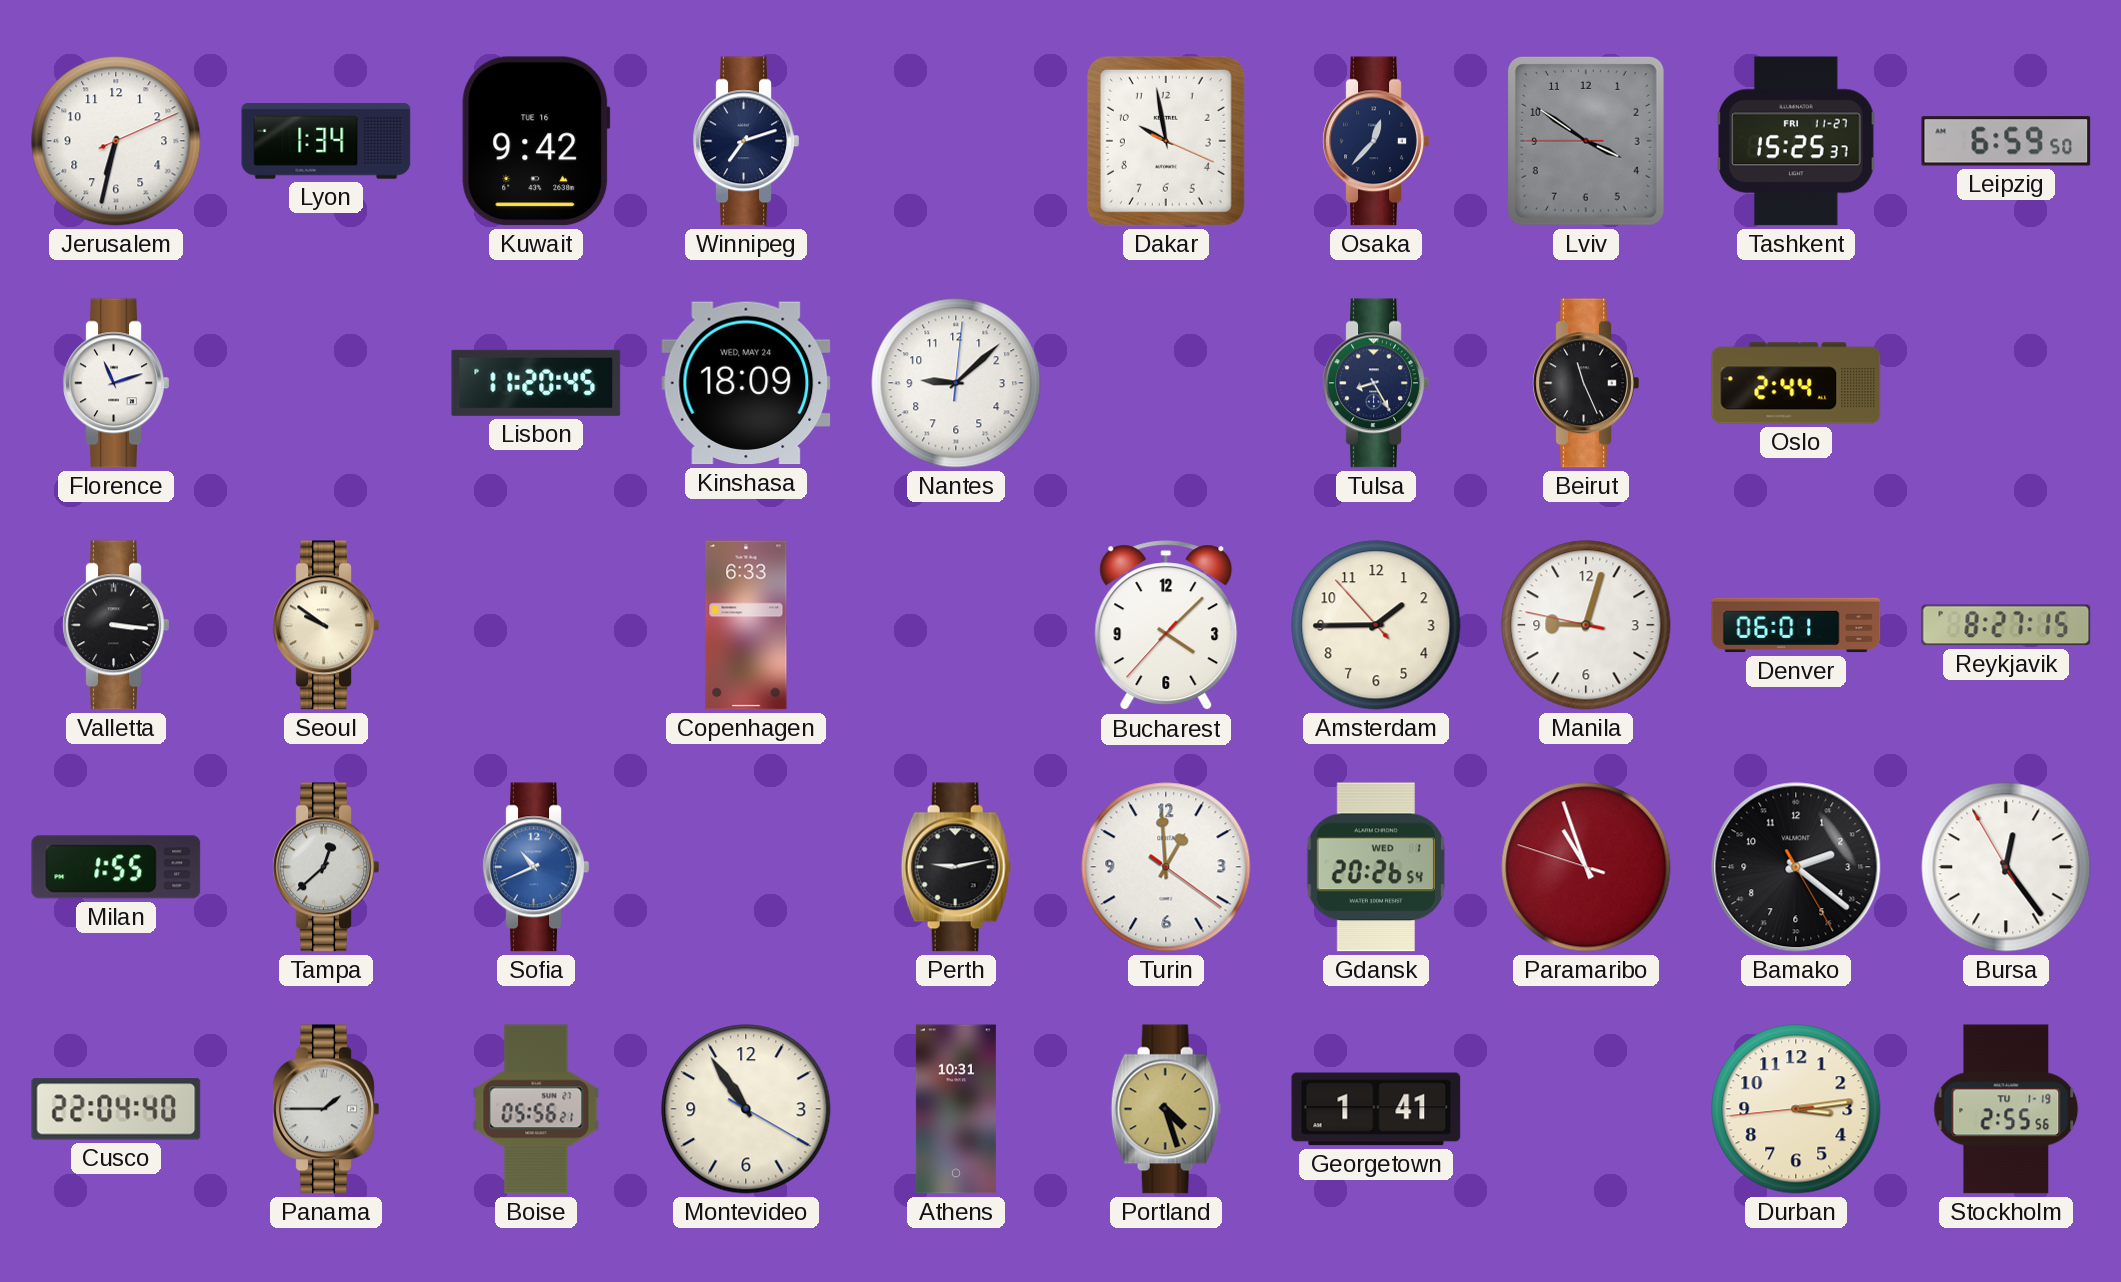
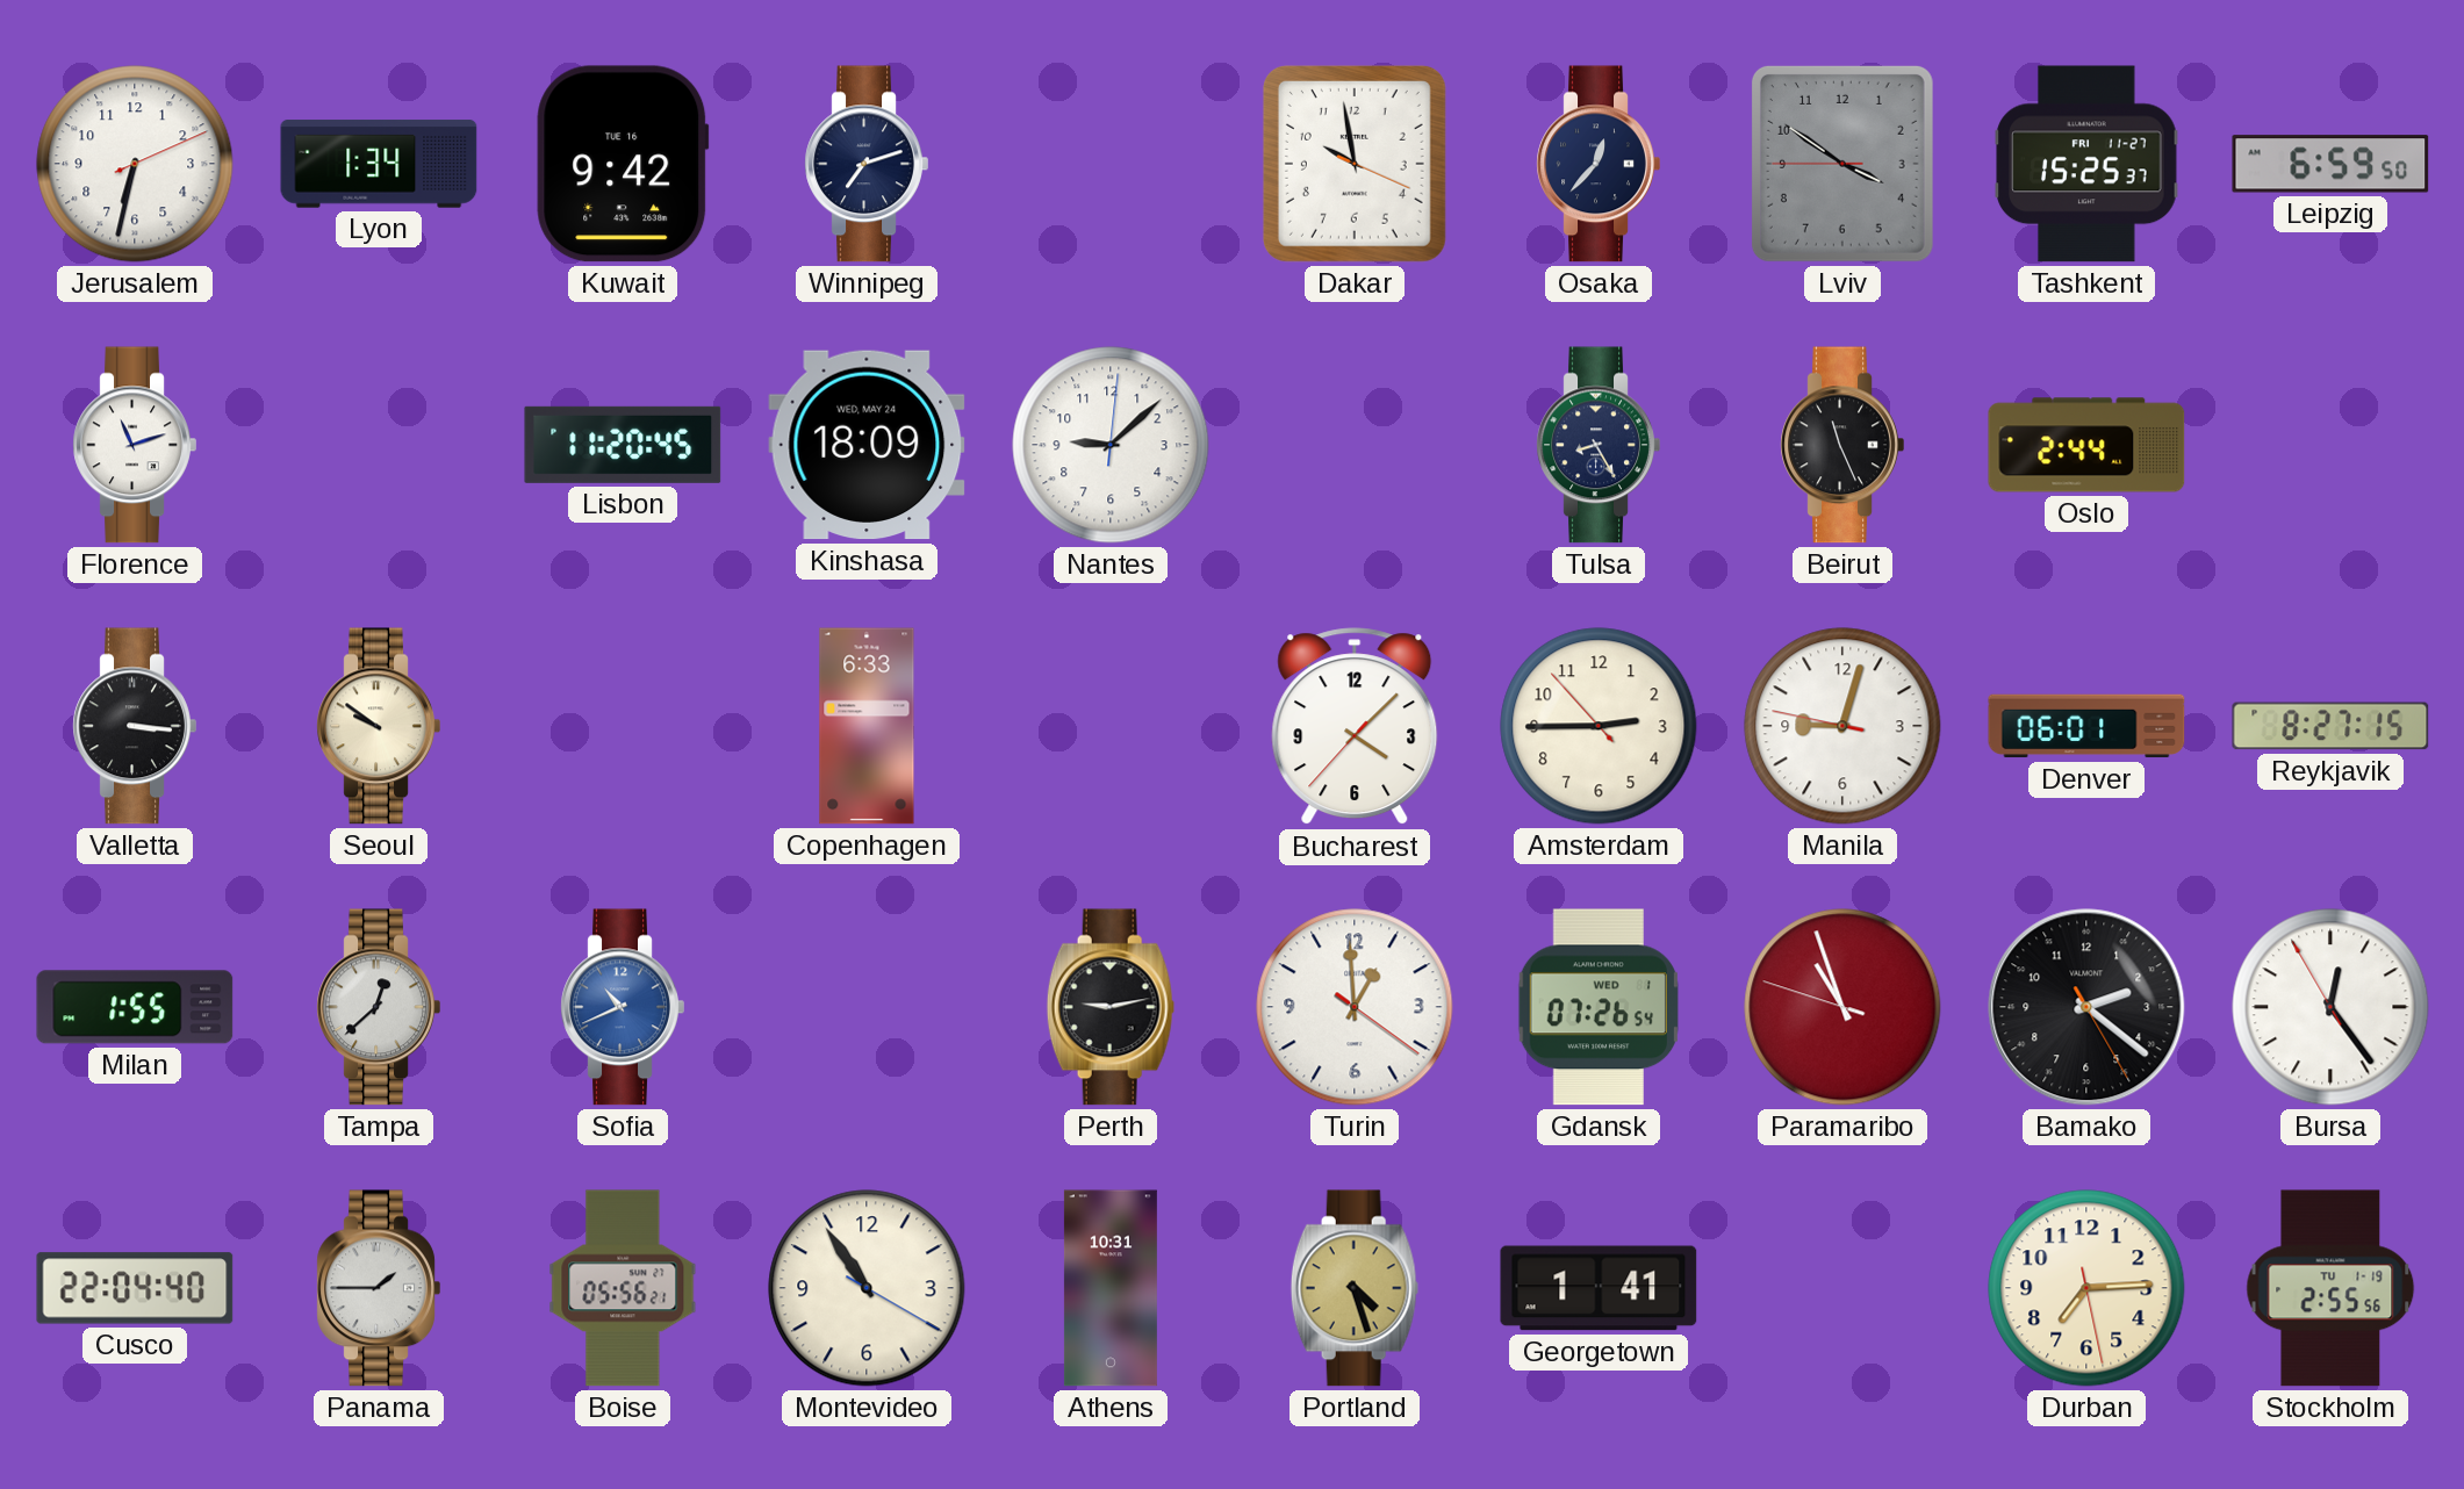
Amsterdam: 1:44 -> 2:44
Gdansk: 20:26 -> 07:26
Durban: 3:13 -> 7:14
